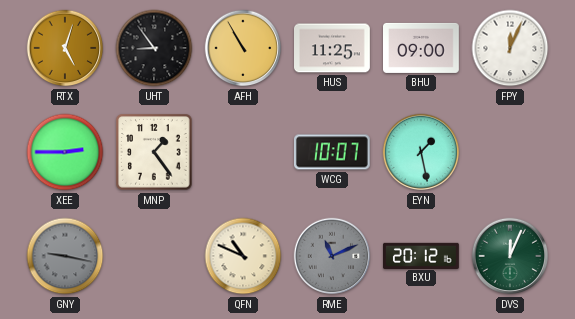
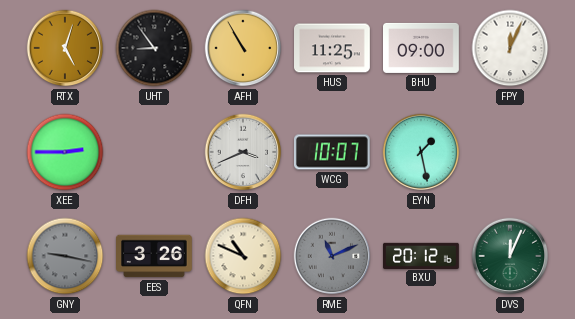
MNP: 1:24 -> none
DFH: none -> 3:41
EES: none -> 3:26
